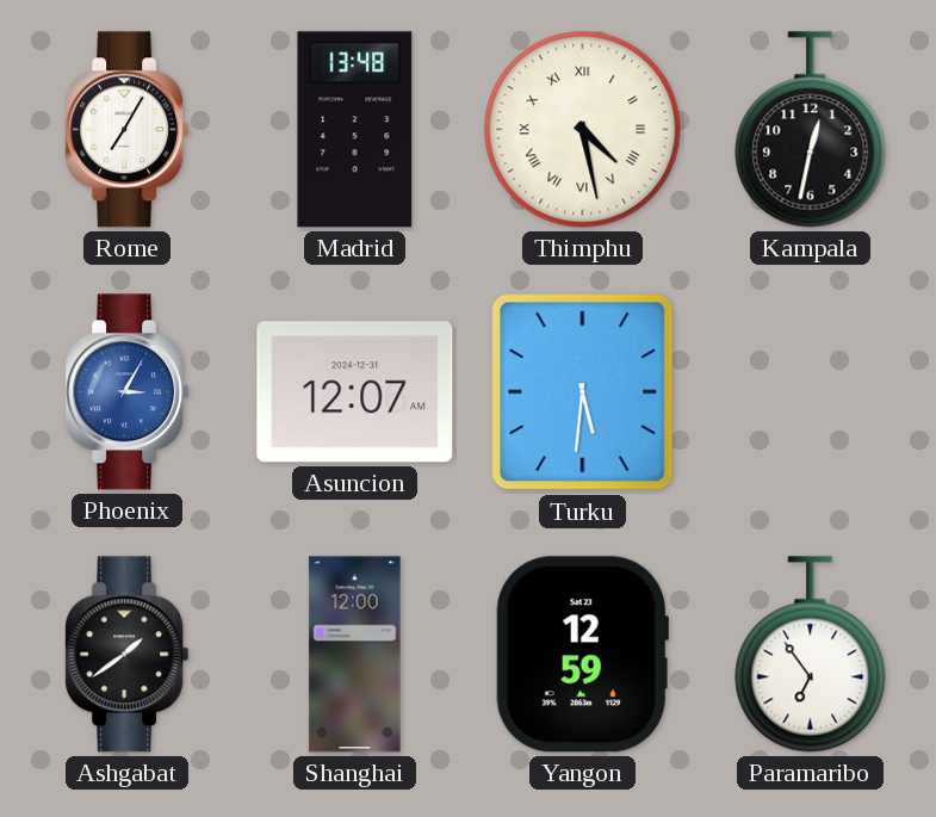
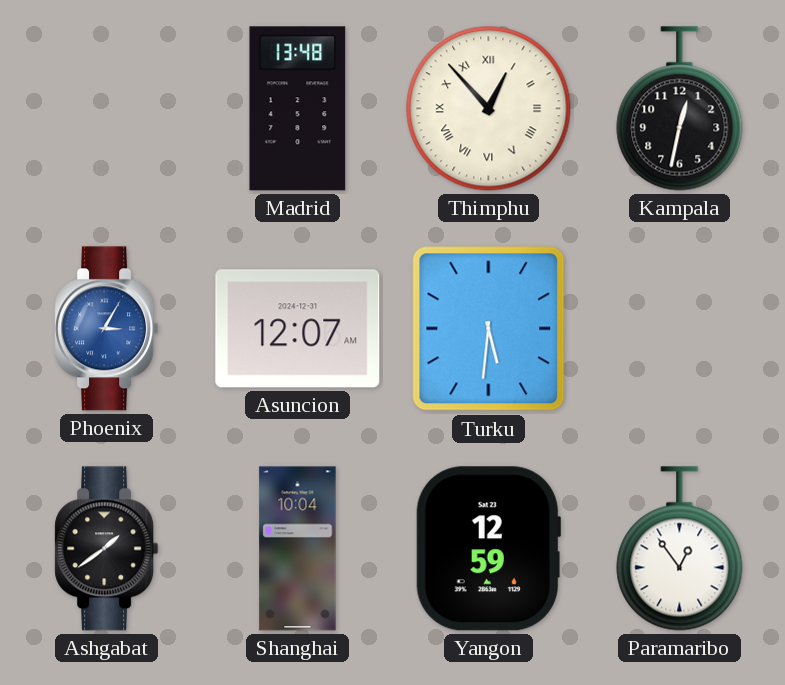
Rome: 7:05 -> none
Thimphu: 4:28 -> 12:53
Shanghai: 12:00 -> 10:04
Paramaribo: 6:54 -> 12:54
